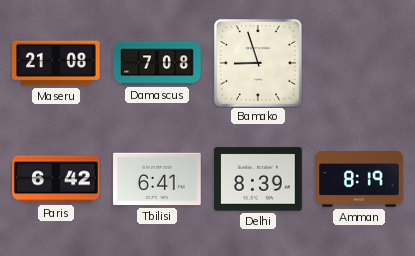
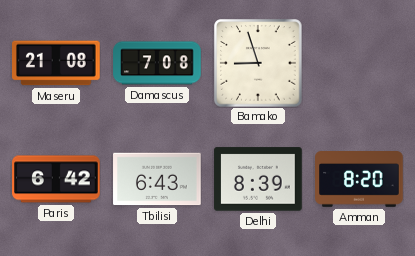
Tbilisi: 6:41 -> 6:43
Amman: 8:19 -> 8:20
